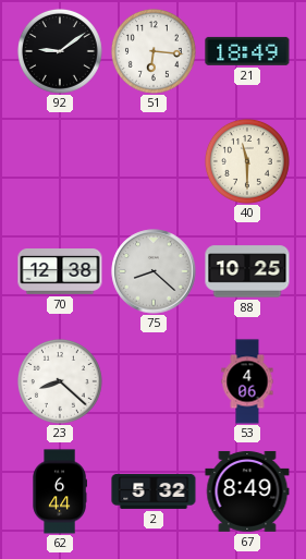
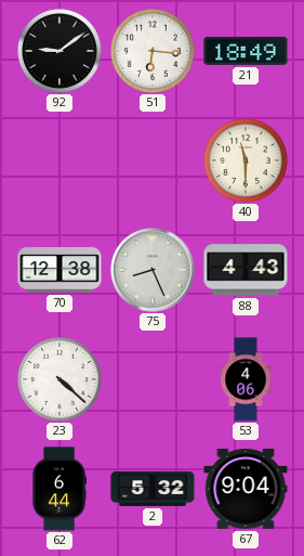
75: 8:22 -> 8:26
88: 10:25 -> 4:43
23: 8:22 -> 4:22
67: 8:49 -> 9:04
